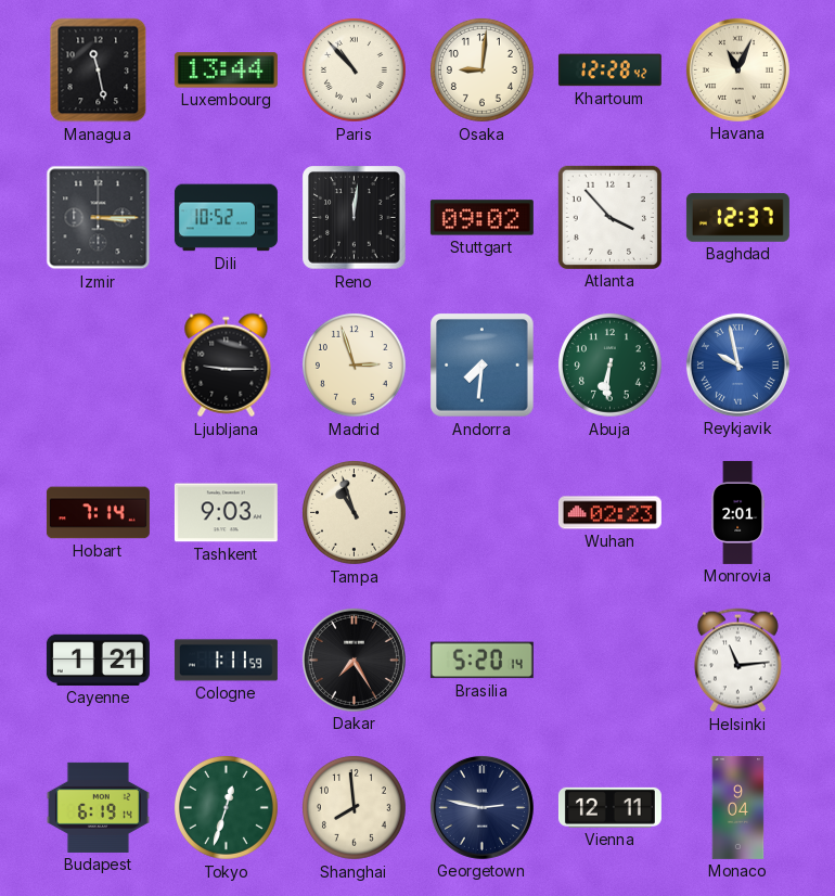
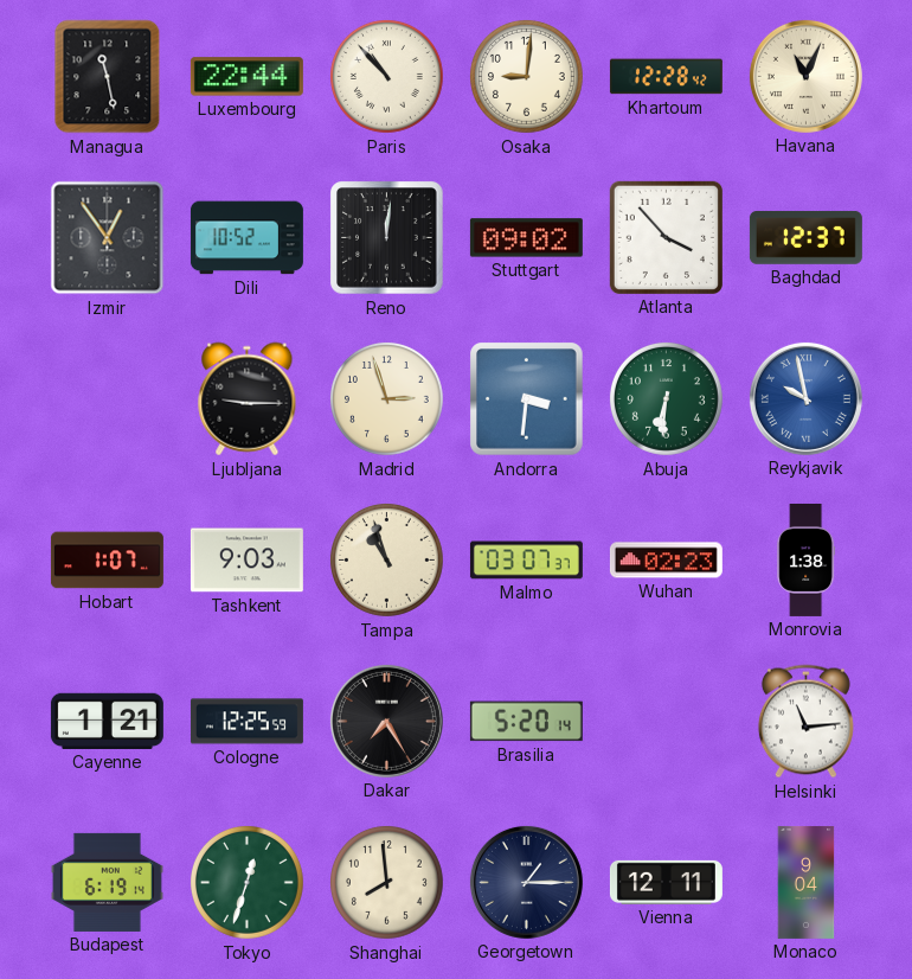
Luxembourg: 13:44 -> 22:44
Izmir: 3:15 -> 12:54
Andorra: 7:31 -> 3:31
Hobart: 7:14 -> 1:07
Malmo: none -> 03:07
Monrovia: 2:01 -> 1:38
Cologne: 1:11 -> 12:25
Georgetown: 2:47 -> 1:15
